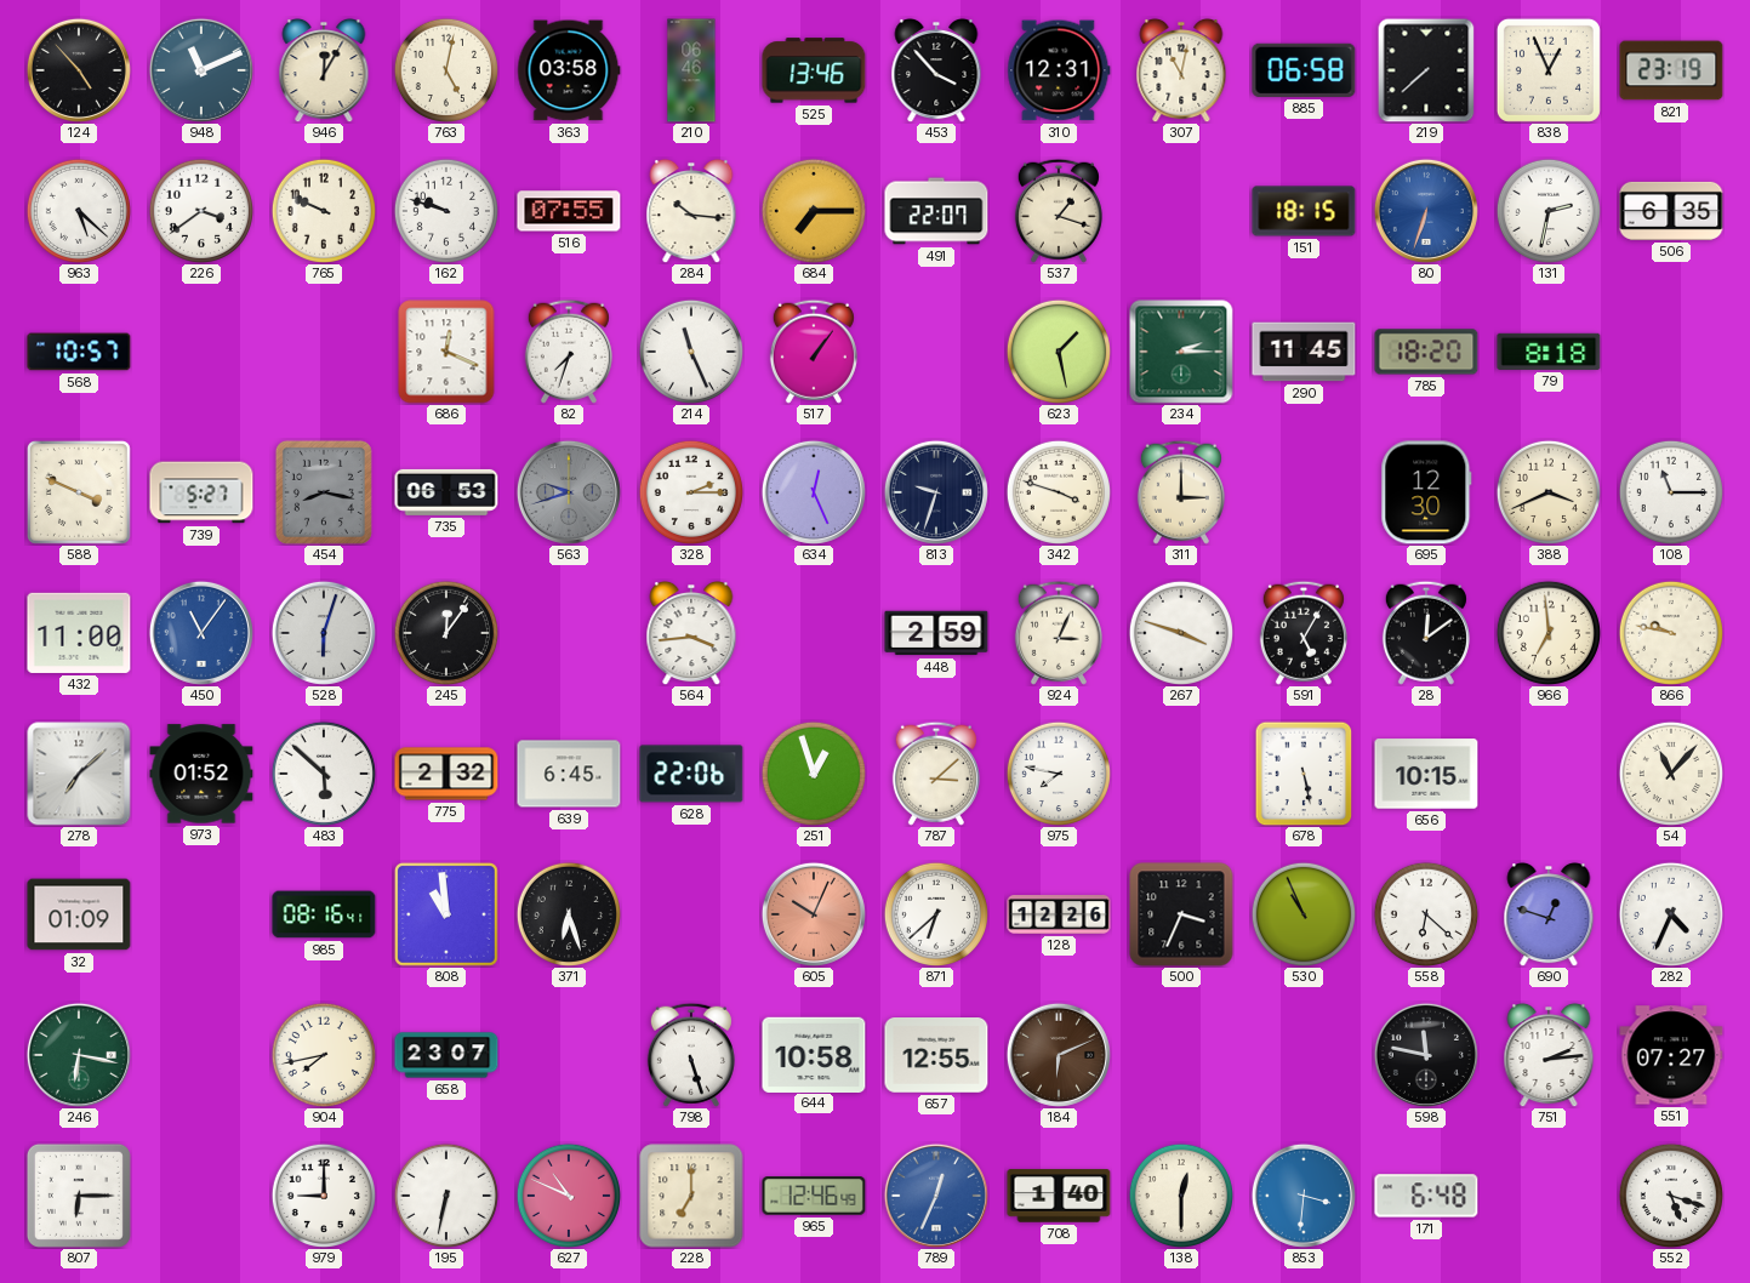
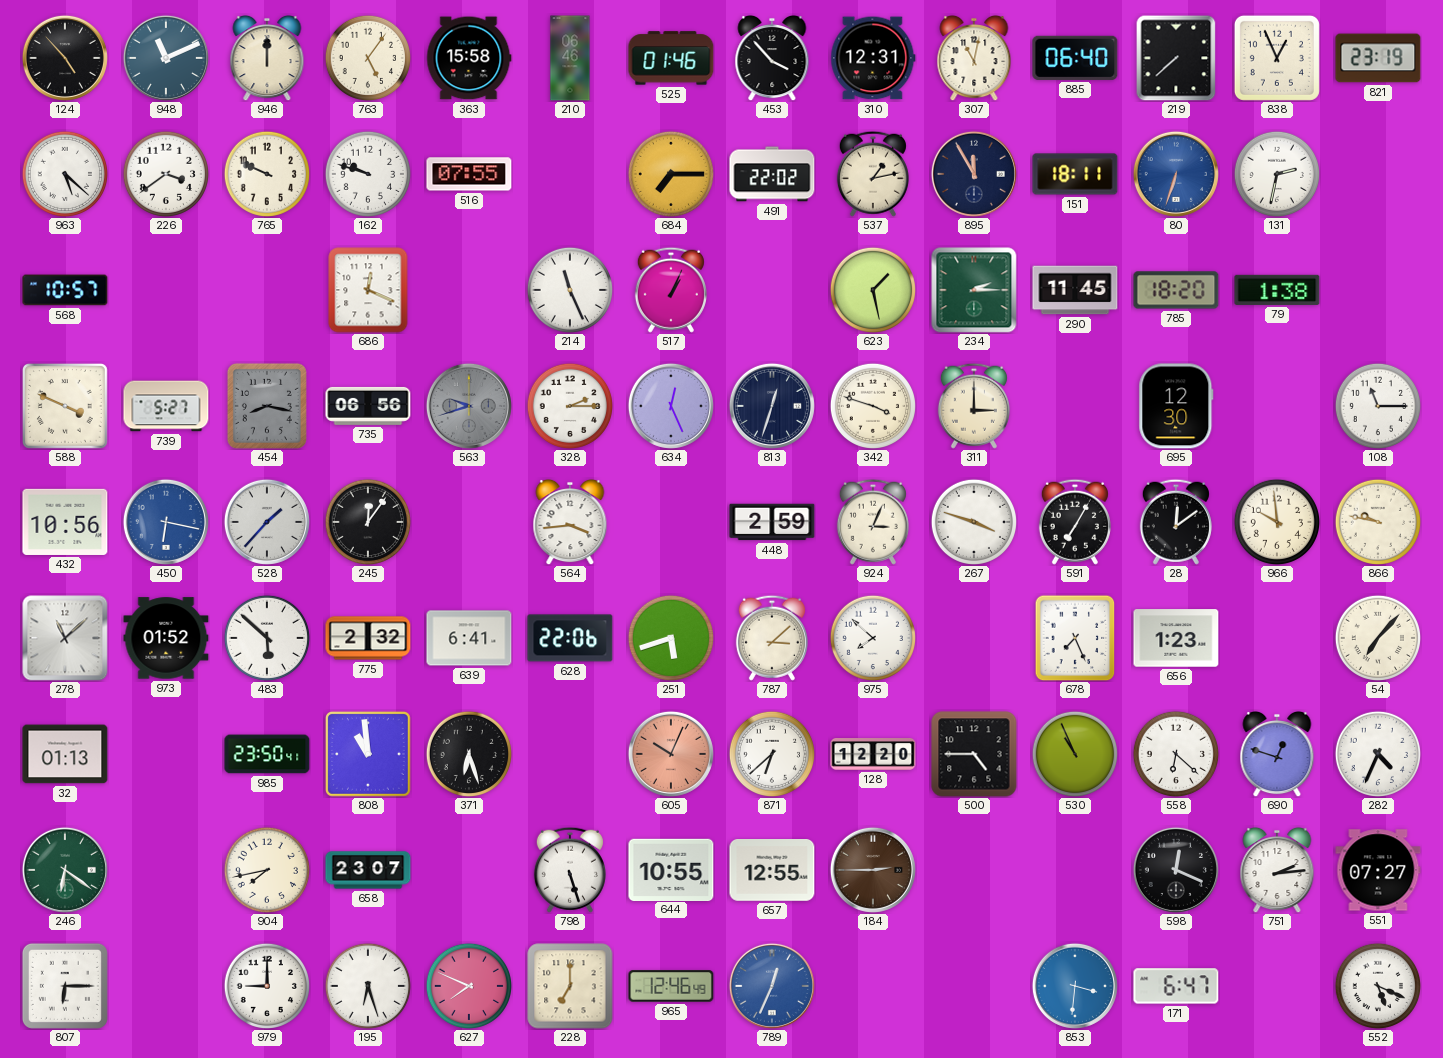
946: 12:05 -> 12:00
763: 5:02 -> 5:06
363: 03:58 -> 15:58
525: 13:46 -> 01:46
885: 06:58 -> 06:40
284: 10:16 -> none
491: 22:07 -> 22:02
537: 1:18 -> 1:13
895: none -> 11:55
151: 18:15 -> 18:11
506: 6:35 -> none
82: 7:33 -> none
517: 1:06 -> 1:04
79: 8:18 -> 1:38
735: 06:53 -> 06:56
813: 9:33 -> 12:33
388: 3:41 -> none
432: 11:00 -> 10:56
450: 11:06 -> 6:17
528: 6:03 -> 1:37
591: 5:05 -> 7:05
966: 6:59 -> 9:59
278: 7:08 -> 11:08
639: 6:45 -> 6:41
251: 12:57 -> 5:42
975: 7:47 -> 7:52
678: 5:28 -> 7:26
656: 10:15 -> 1:23
54: 11:07 -> 7:07
32: 01:09 -> 01:13
985: 08:16 -> 23:50
128: 12:26 -> 12:20
500: 3:34 -> 4:45
246: 6:17 -> 6:21
644: 10:58 -> 10:55
184: 6:11 -> 2:45
598: 11:47 -> 12:19
195: 6:32 -> 6:27
627: 10:49 -> 7:49
708: 1:40 -> none
138: 12:30 -> none
171: 6:48 -> 6:47
552: 5:18 -> 5:19
